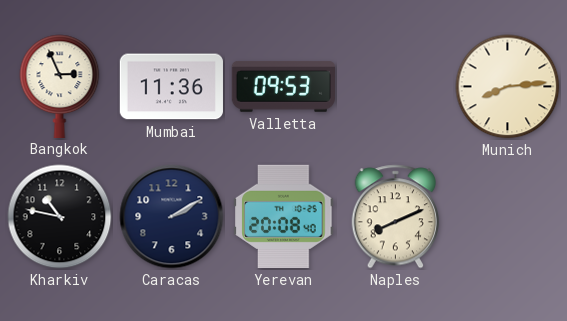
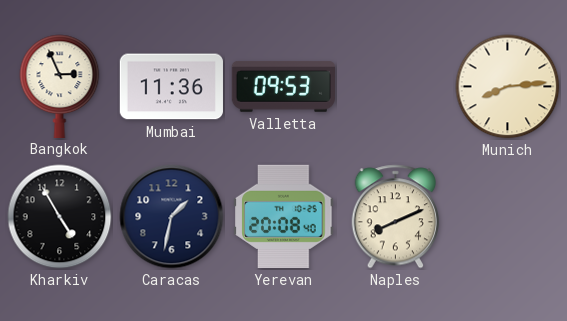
Kharkiv: 10:47 -> 4:55
Caracas: 2:10 -> 1:32
